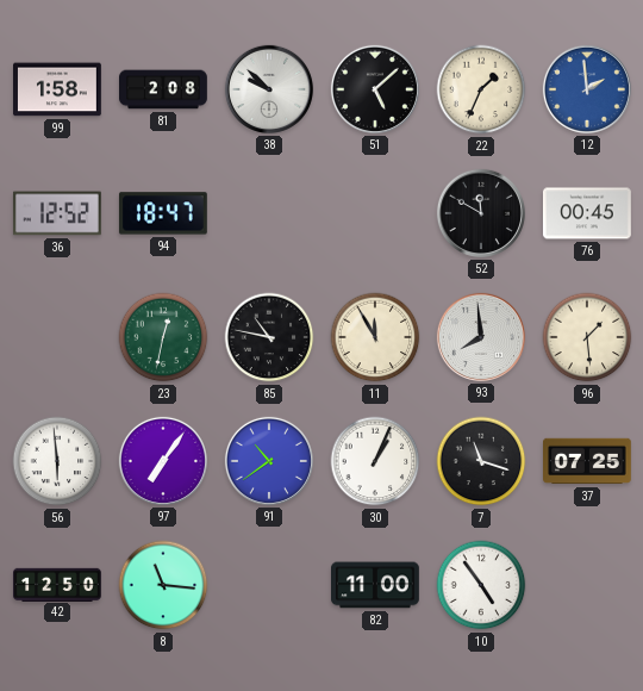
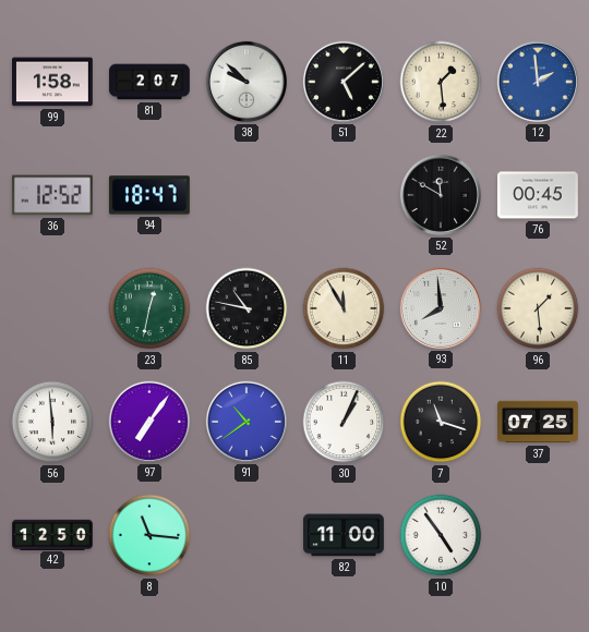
81: 2:08 -> 2:07
22: 1:34 -> 1:29
